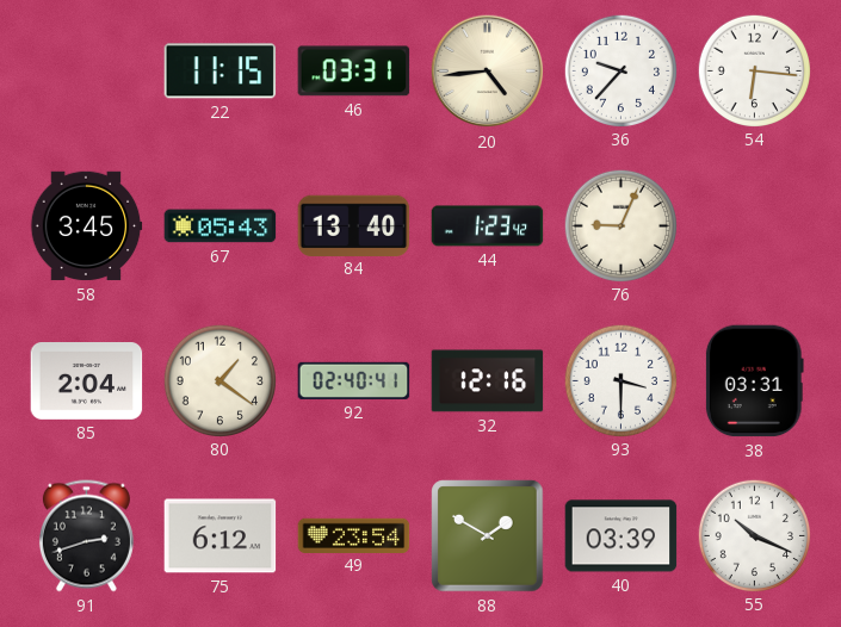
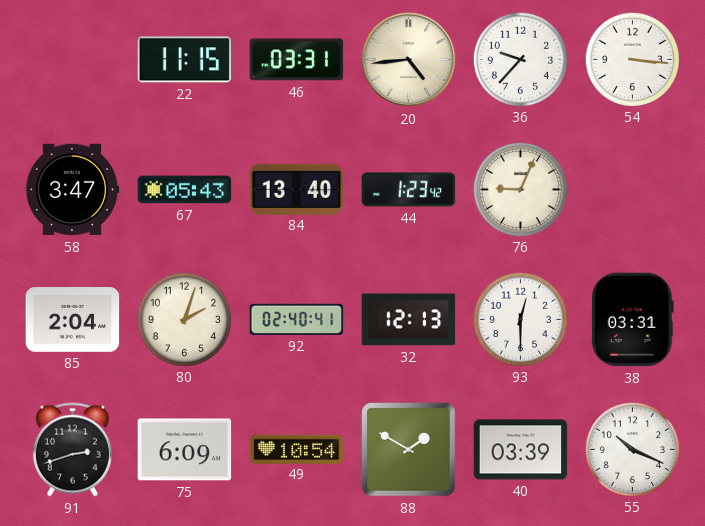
54: 6:16 -> 3:16
58: 3:45 -> 3:47
80: 1:21 -> 2:03
32: 12:16 -> 12:13
93: 3:30 -> 12:30
75: 6:12 -> 6:09
49: 23:54 -> 10:54
